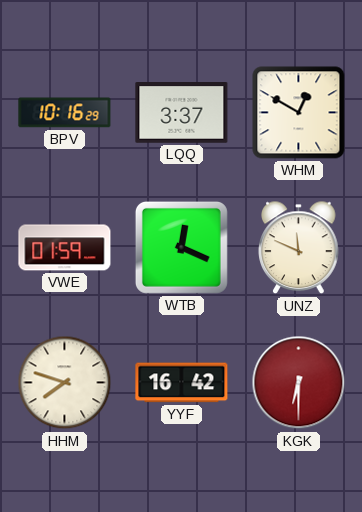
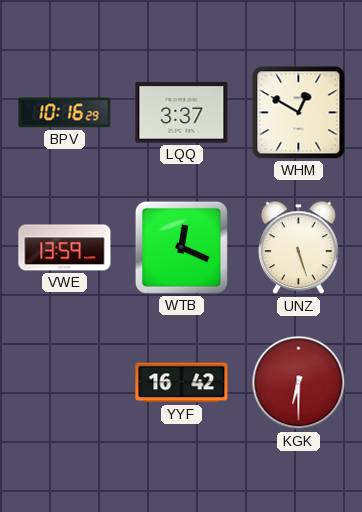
VWE: 01:59 -> 13:59
UNZ: 11:49 -> 5:27
HHM: 7:48 -> none
